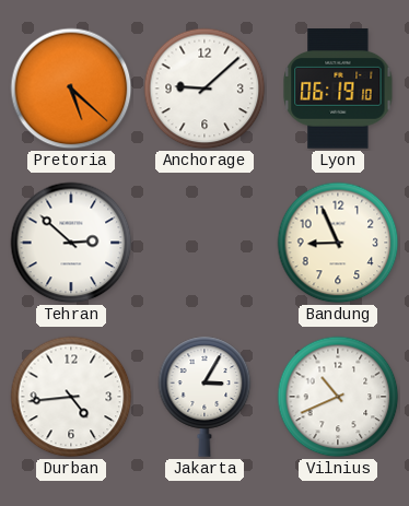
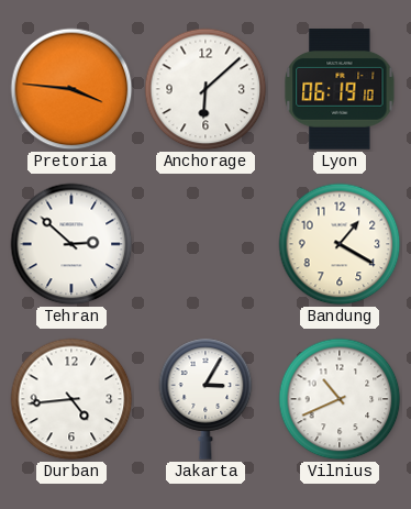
Pretoria: 5:22 -> 3:46
Anchorage: 9:08 -> 6:08
Bandung: 8:56 -> 1:20
